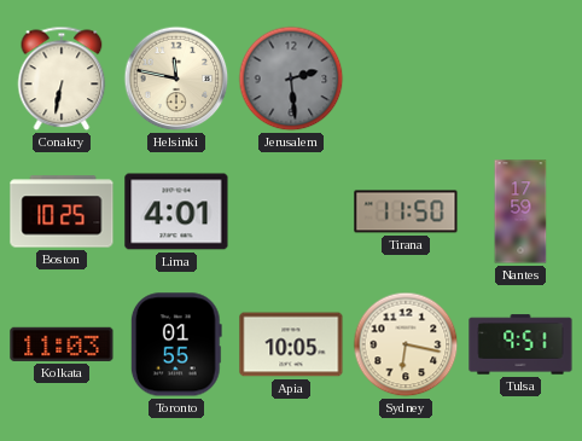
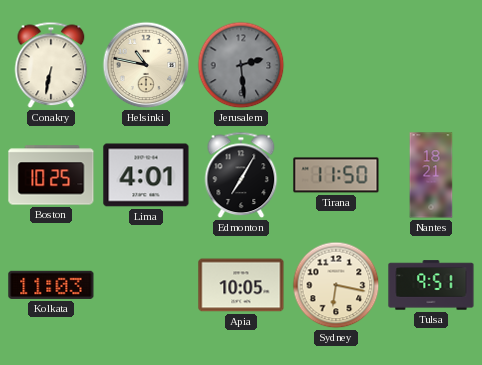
Helsinki: 11:47 -> 10:47
Edmonton: none -> 7:05
Nantes: 17:59 -> 18:21
Toronto: 01:55 -> none
